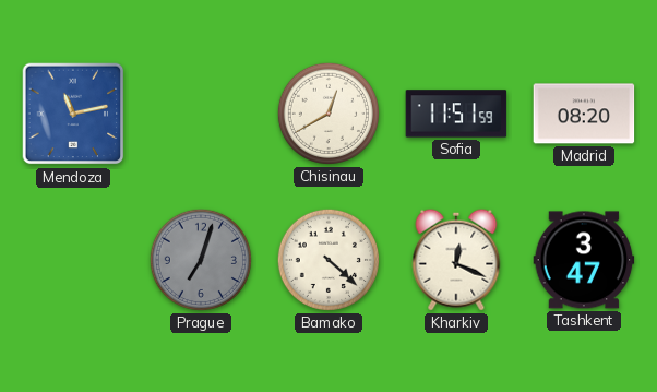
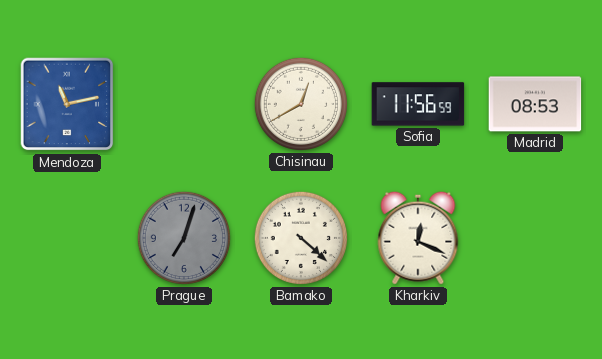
Sofia: 11:51 -> 11:56
Madrid: 08:20 -> 08:53
Tashkent: 3:47 -> none
